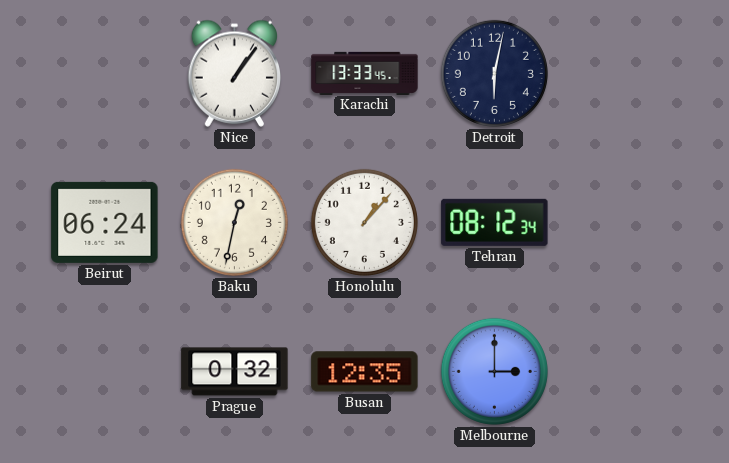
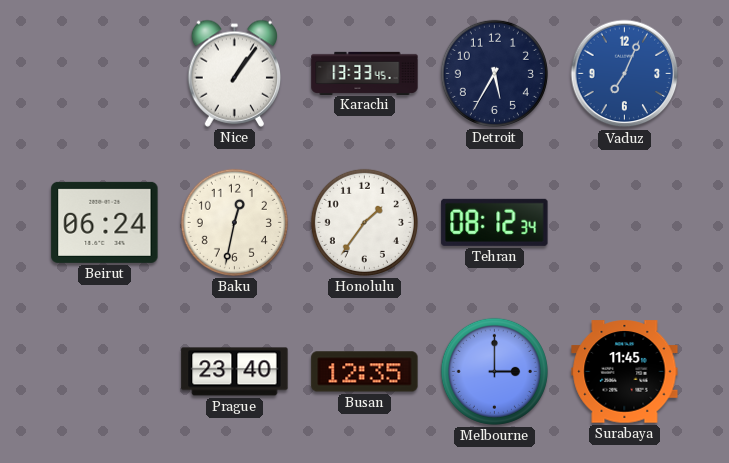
Detroit: 6:02 -> 5:35
Vaduz: none -> 7:04
Honolulu: 1:07 -> 1:36
Prague: 0:32 -> 23:40
Surabaya: none -> 11:45
